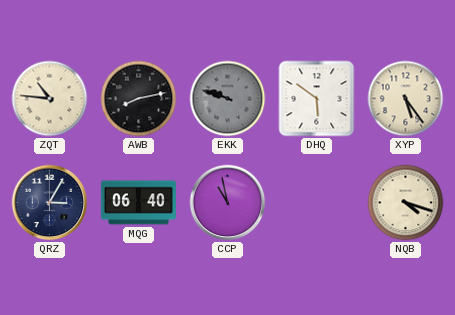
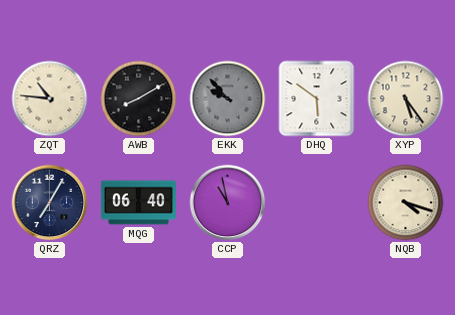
AWB: 8:13 -> 8:10
EKK: 9:48 -> 9:53
QRZ: 3:05 -> 7:05
